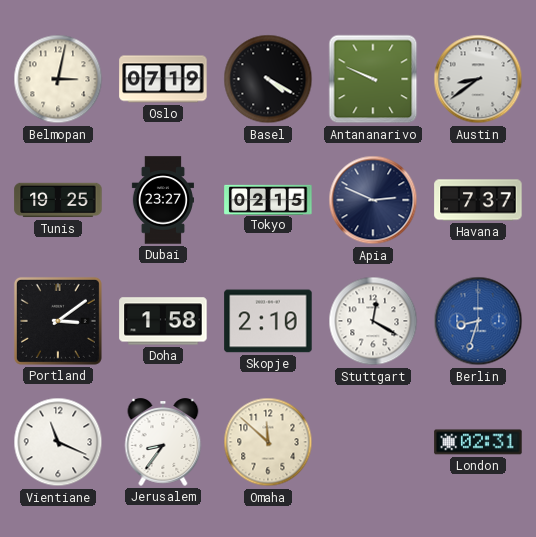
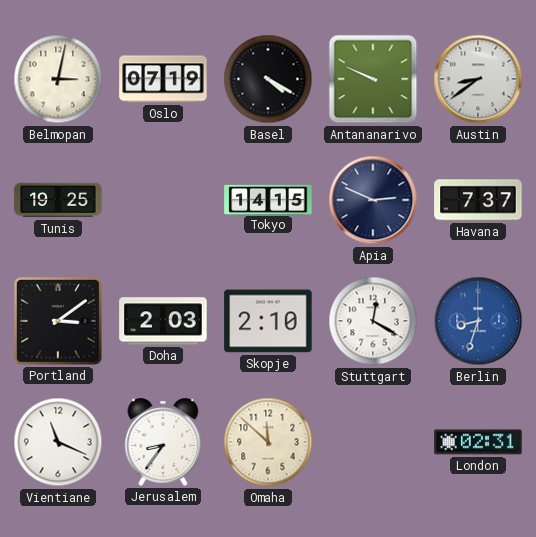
Dubai: 23:27 -> none
Tokyo: 02:15 -> 14:15
Doha: 1:58 -> 2:03
